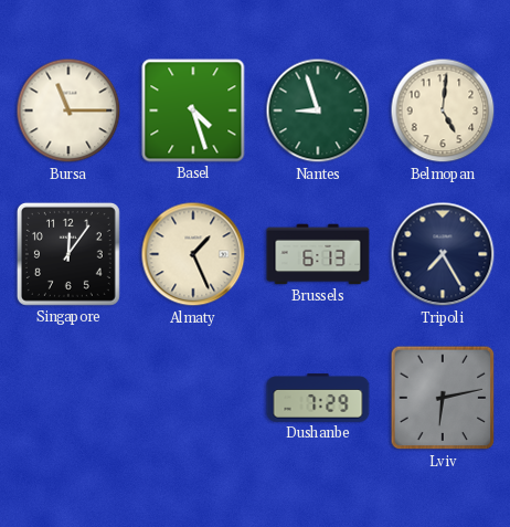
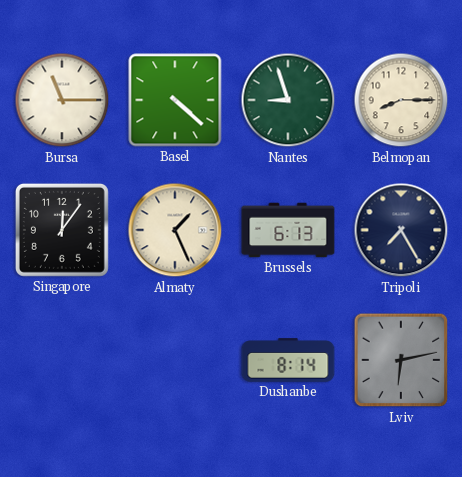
Basel: 4:27 -> 4:22
Belmopan: 5:01 -> 8:15
Dushanbe: 7:29 -> 8:14
